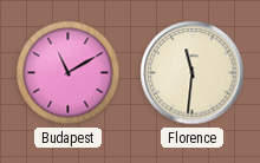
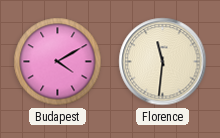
Budapest: 11:10 -> 4:10
